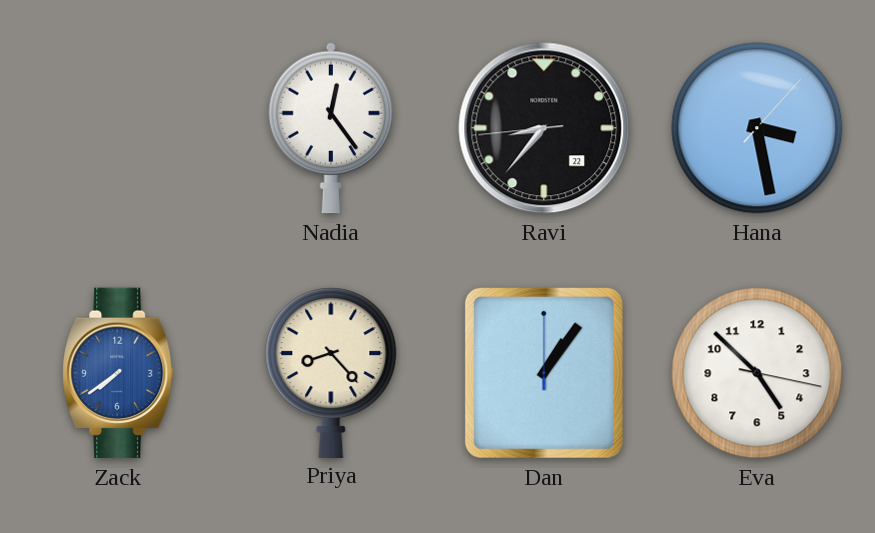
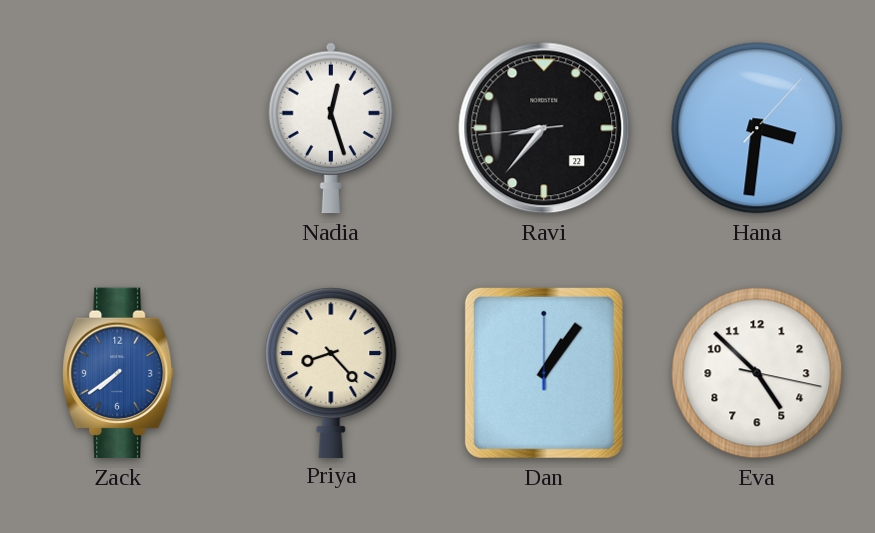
Nadia: 12:24 -> 12:27
Hana: 3:28 -> 3:31
